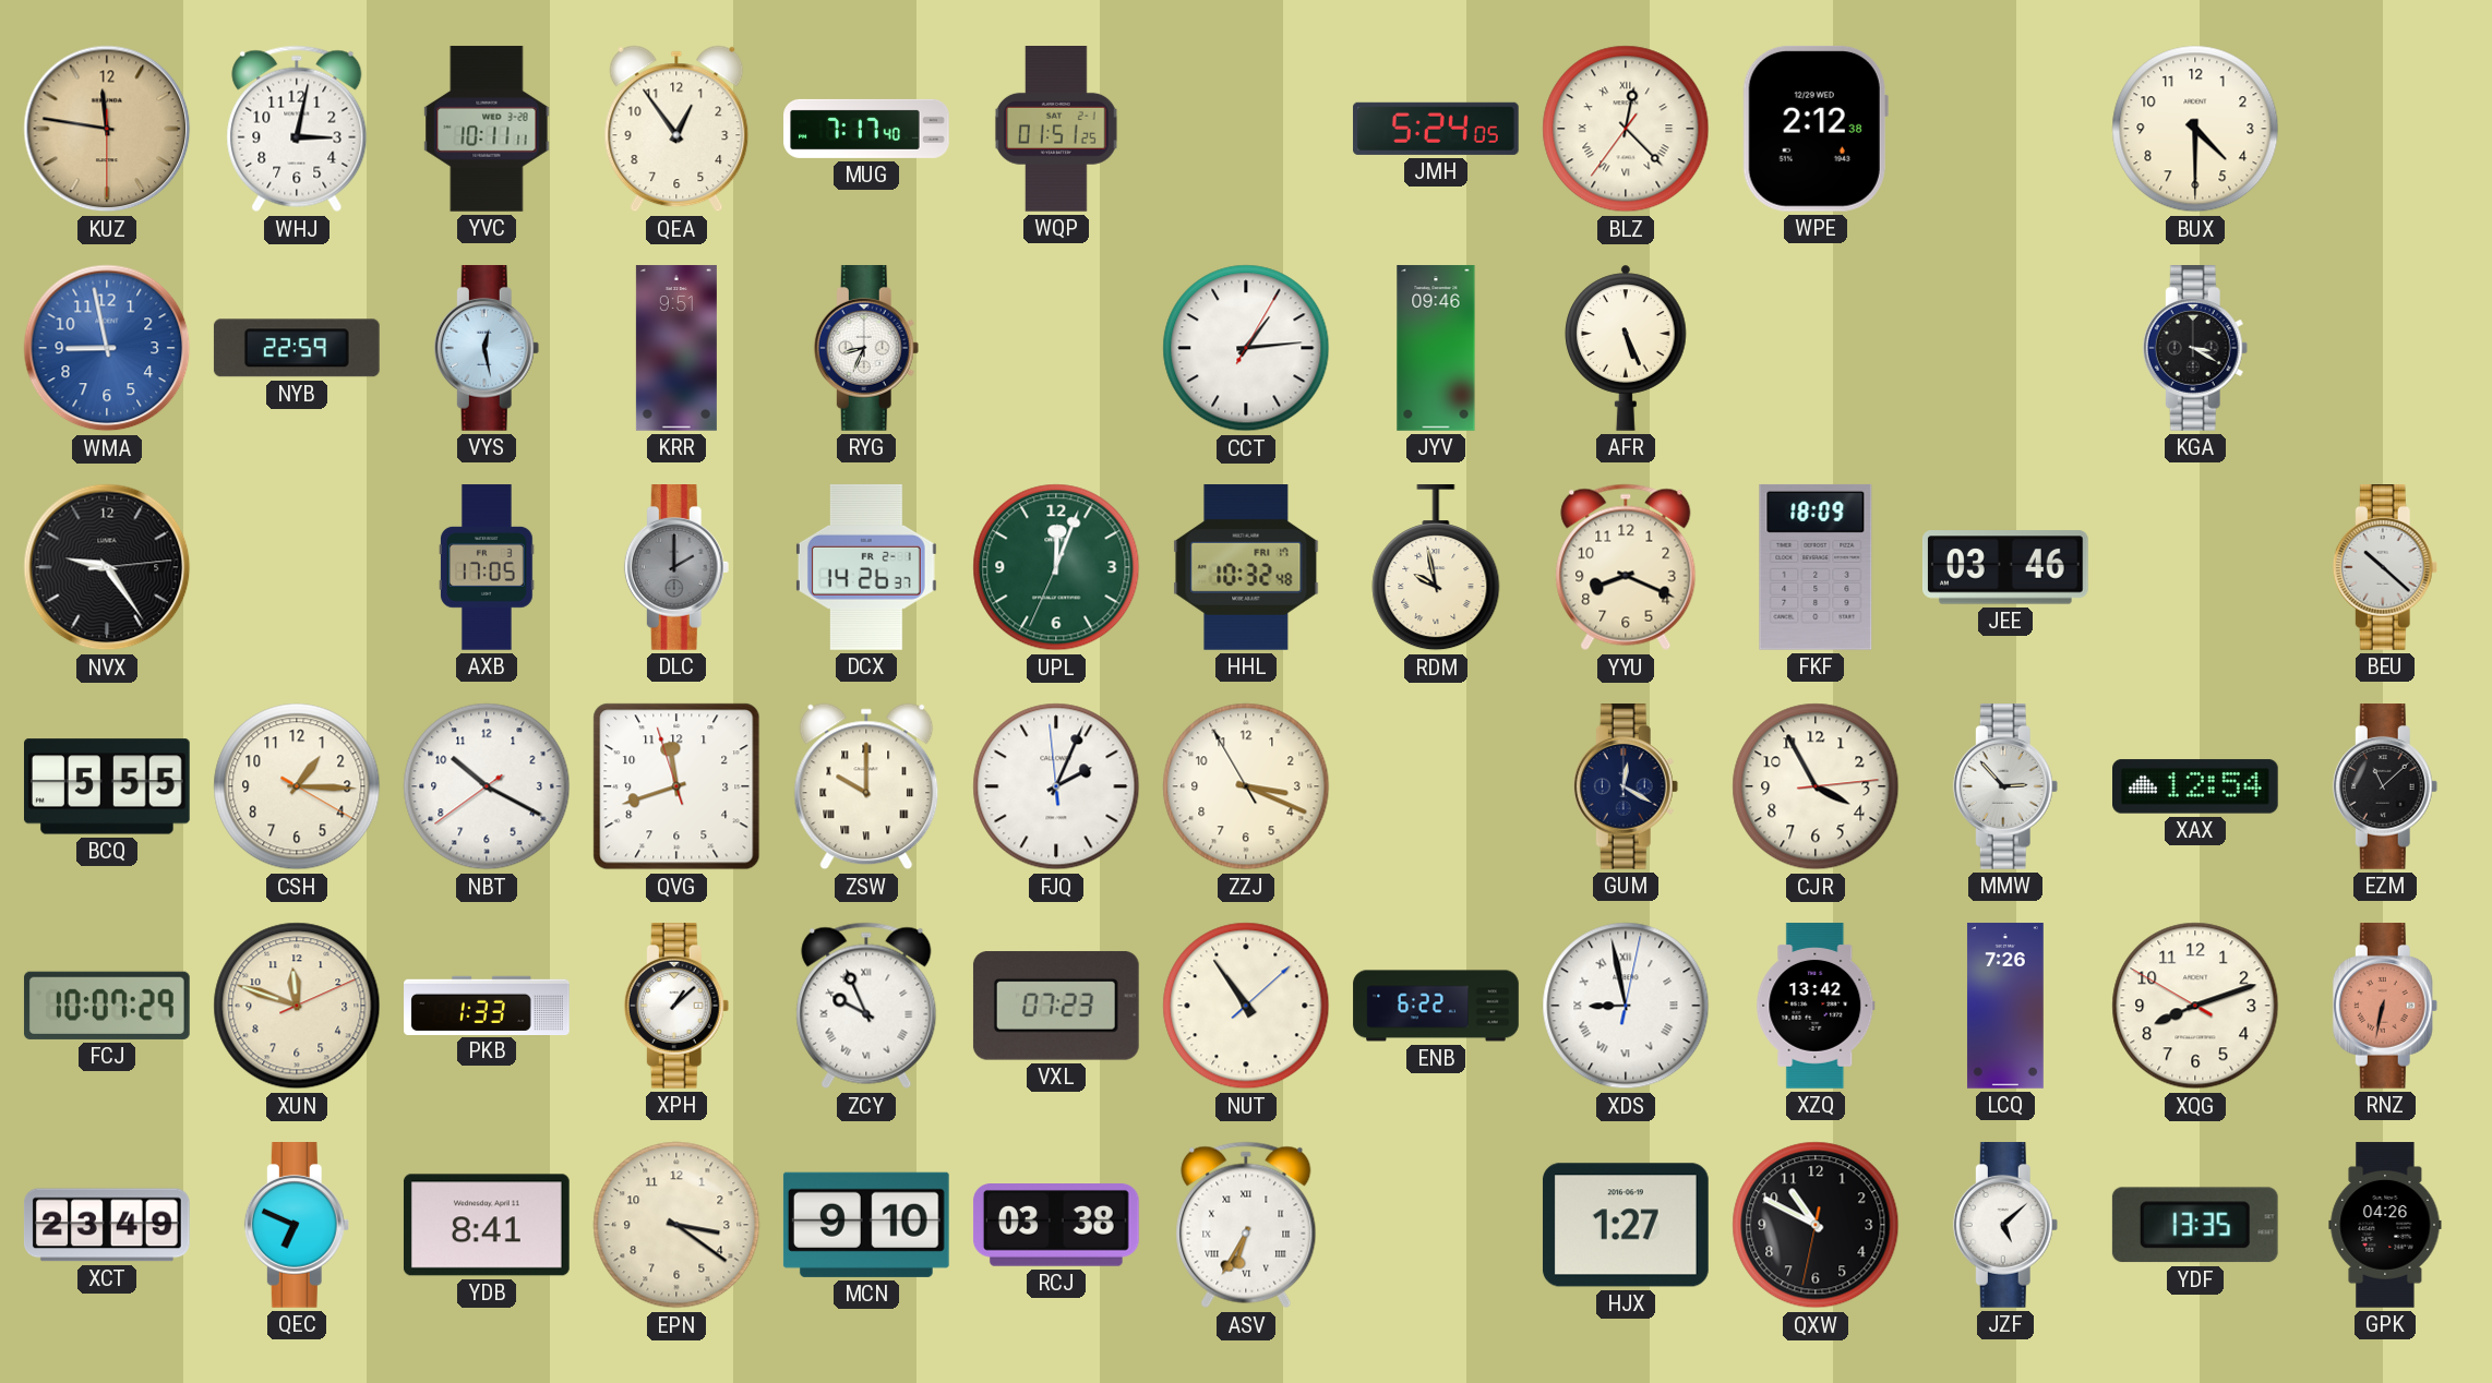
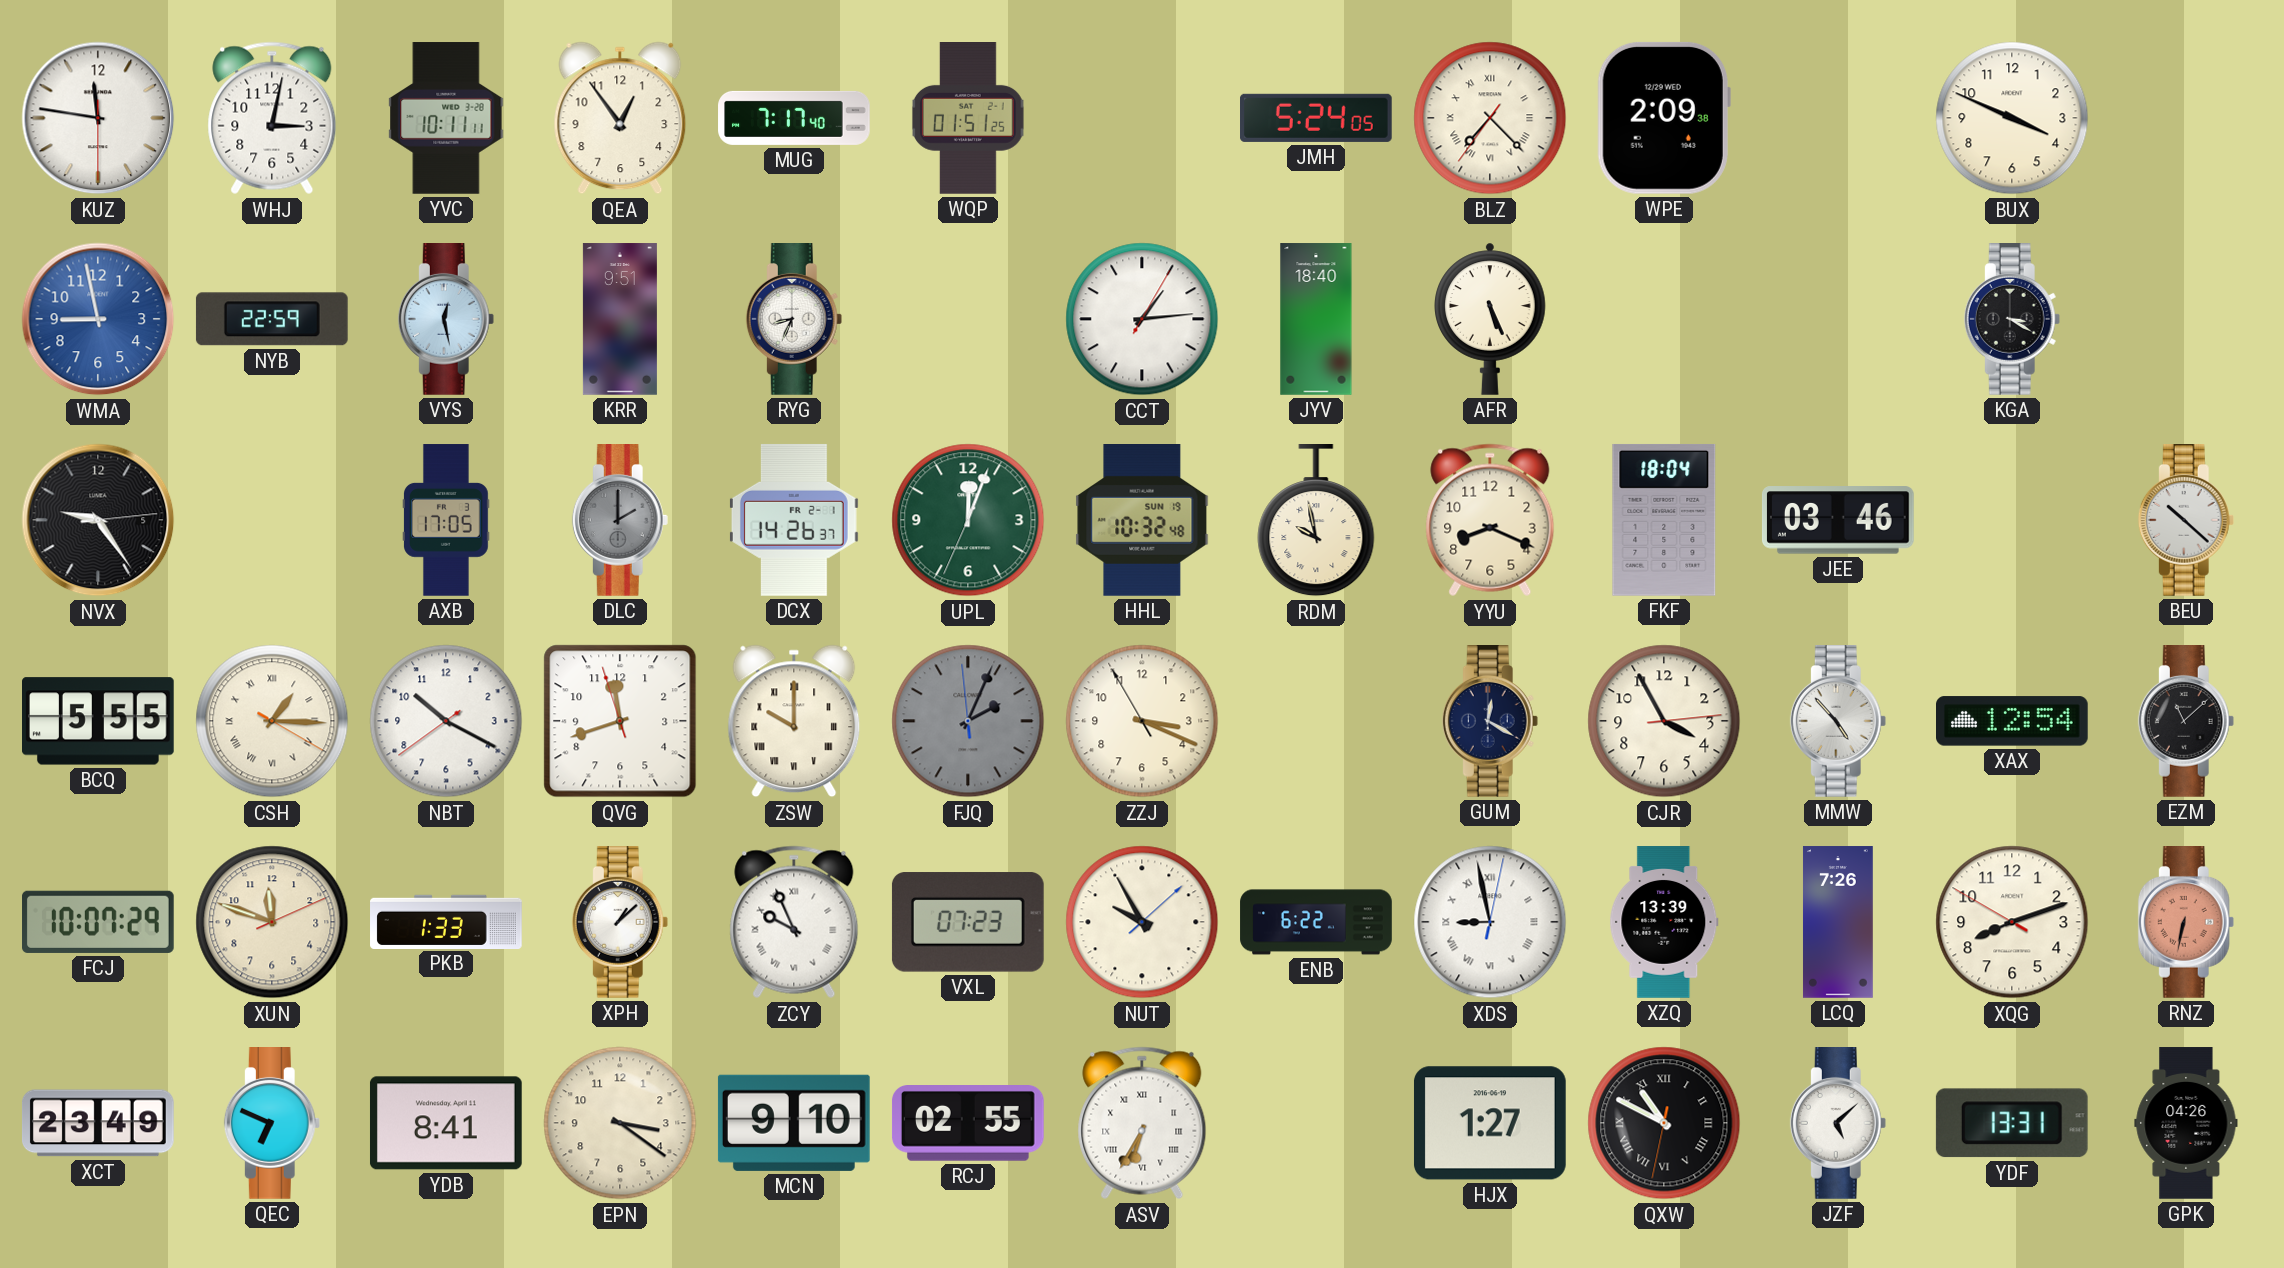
KUZ dial: champagne -> white
BLZ: 12:22 -> 7:22
WPE: 2:12 -> 2:09
BUX: 4:30 -> 3:49
JYV: 09:46 -> 18:40
HHL date: FRI 17 -> SUN 19
FKF: 18:09 -> 18:04
CSH numerals: Arabic -> Roman
FJQ dial: white -> grey
MMW: 2:53 -> 4:53
NUT: 10:54 -> 9:55
XZQ: 13:42 -> 13:39
RCJ: 03:38 -> 02:55
QXW numerals: Arabic -> Roman
YDF: 13:35 -> 13:31
